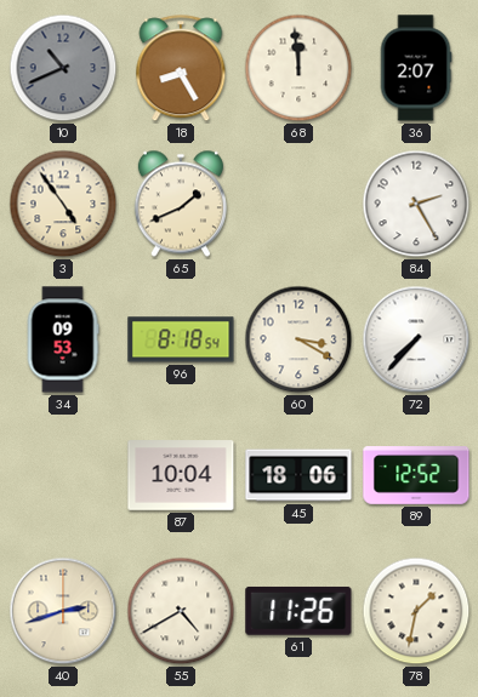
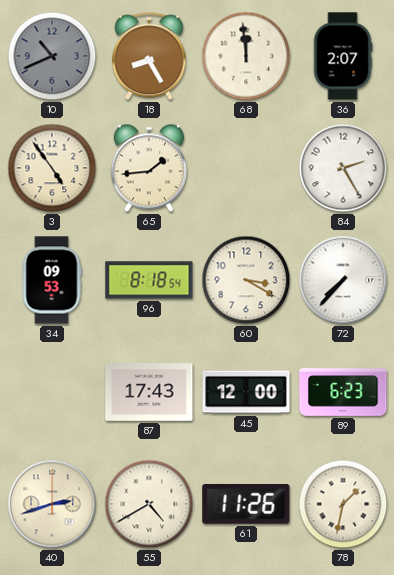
65: 1:41 -> 1:44
87: 10:04 -> 17:43
45: 18:06 -> 12:00
89: 12:52 -> 6:23
